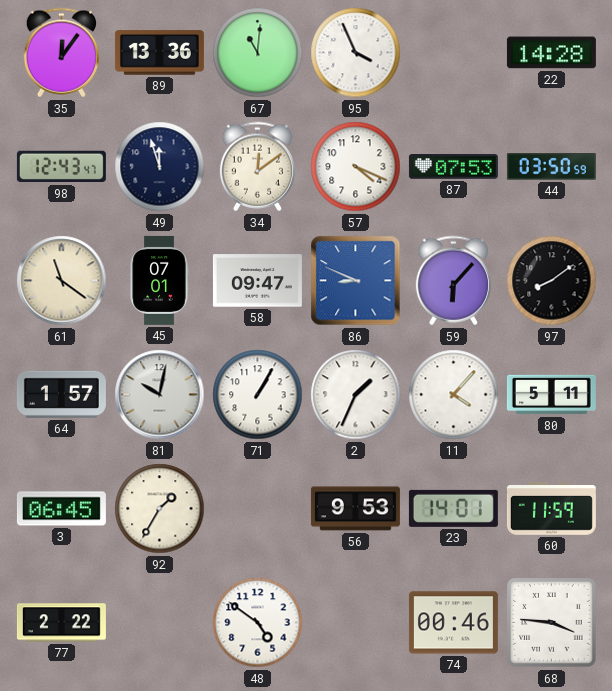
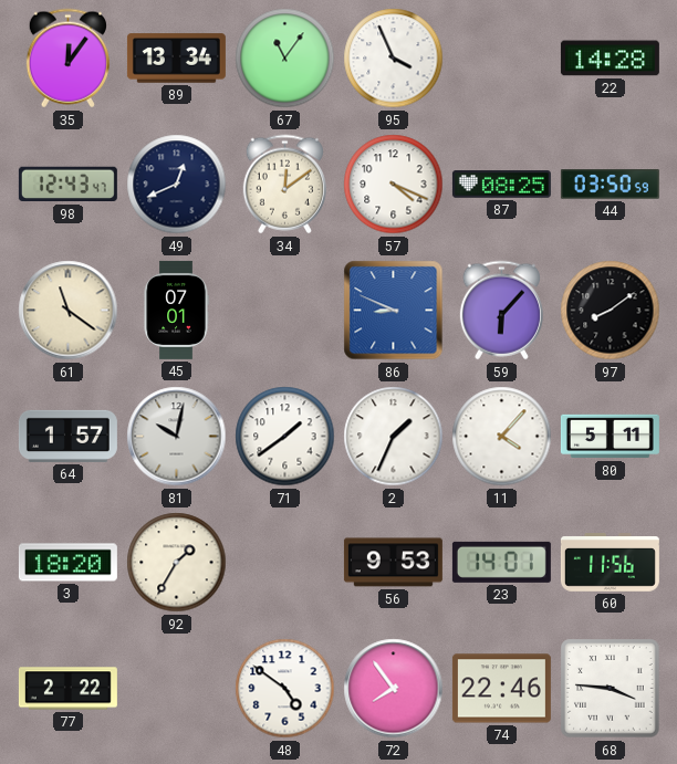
89: 13:36 -> 13:34
67: 11:01 -> 11:06
49: 11:57 -> 12:41
87: 07:53 -> 08:25
58: 09:47 -> none
71: 1:05 -> 1:39
3: 06:45 -> 18:20
60: 11:59 -> 11:56
72: none -> 7:54
74: 00:46 -> 22:46
